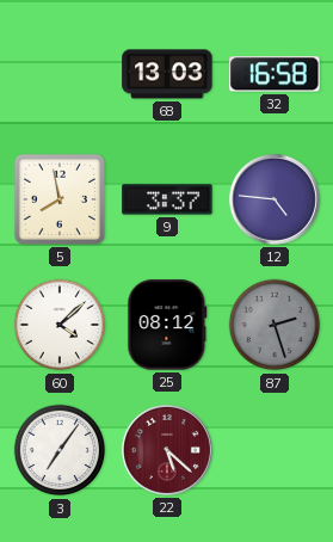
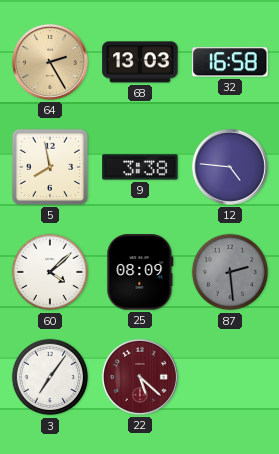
64: none -> 2:25
9: 3:37 -> 3:38
25: 08:12 -> 08:09
87: 2:27 -> 2:29
